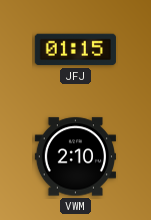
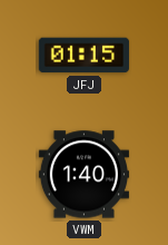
VWM: 2:10 -> 1:40
